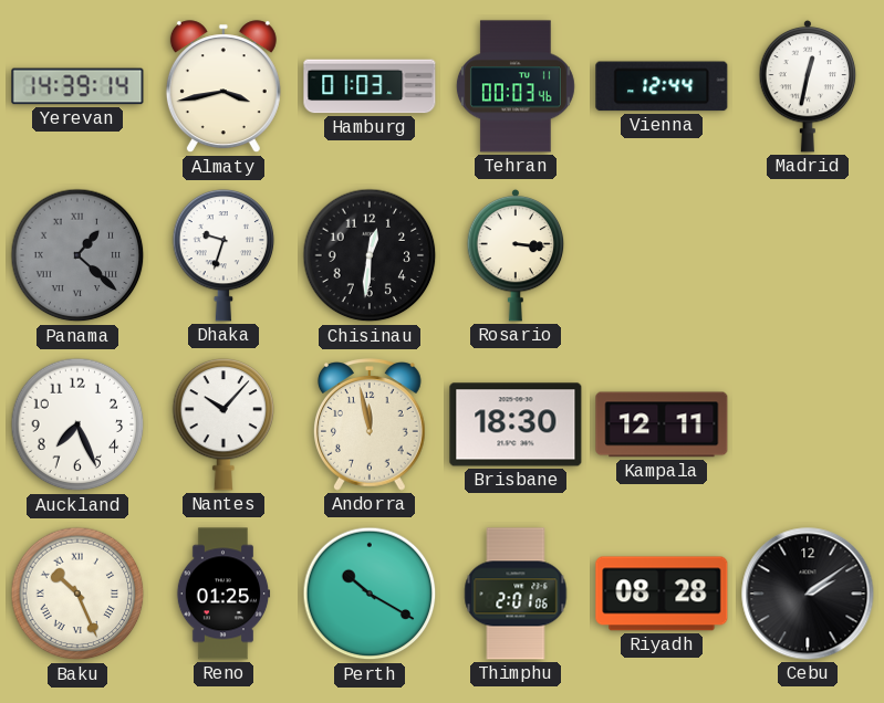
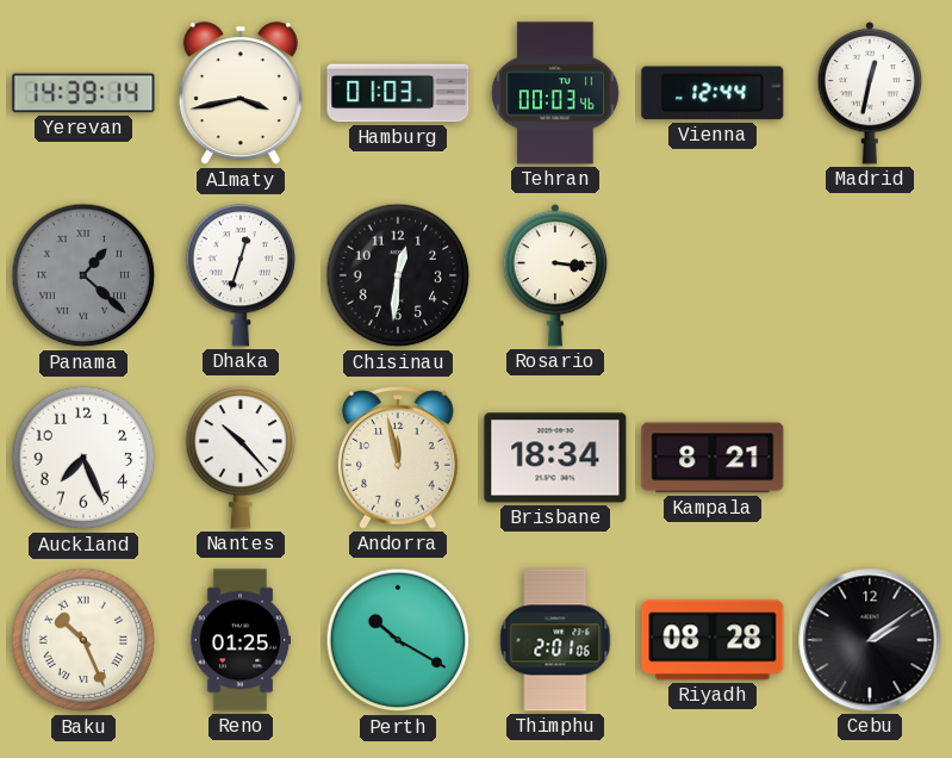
Dhaka: 9:33 -> 12:33
Nantes: 10:07 -> 10:23
Brisbane: 18:30 -> 18:34
Kampala: 12:11 -> 8:21
